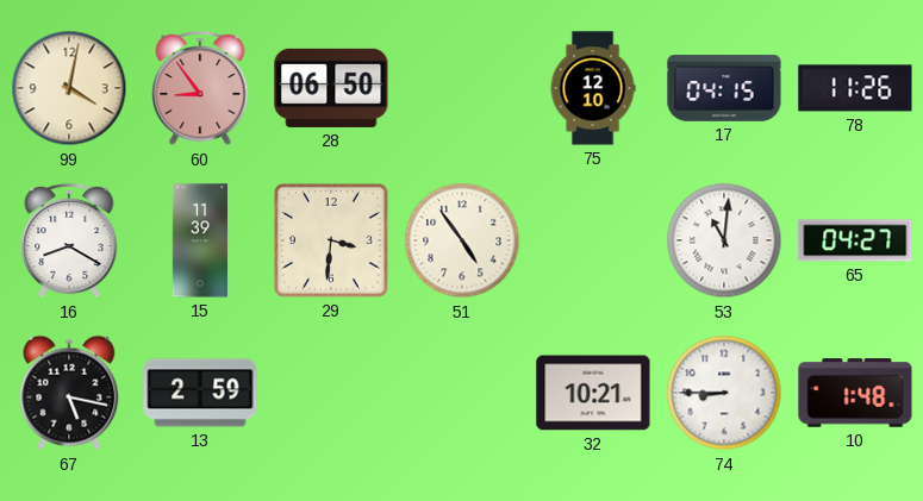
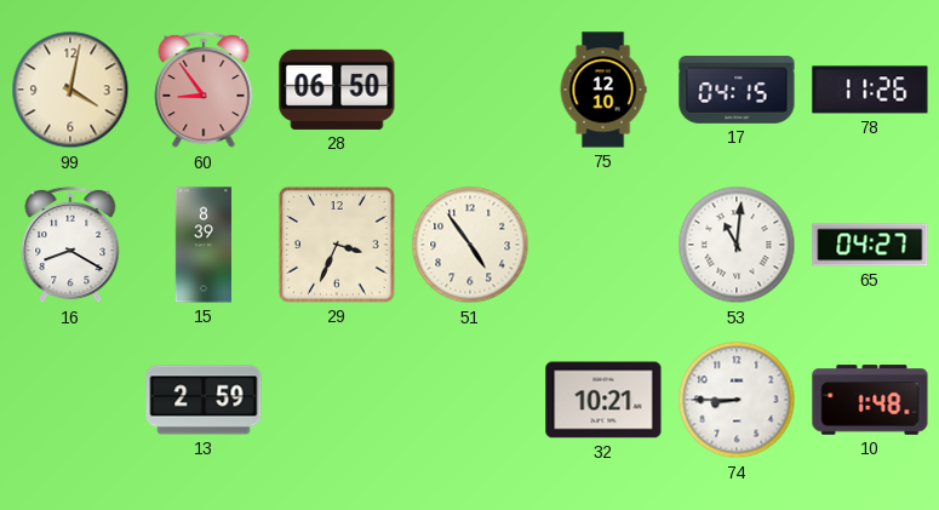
15: 11:39 -> 8:39
29: 3:31 -> 3:34
67: 5:17 -> none
